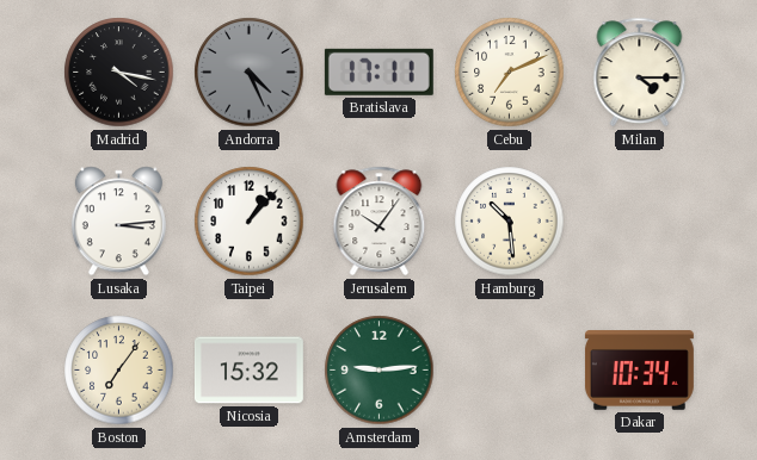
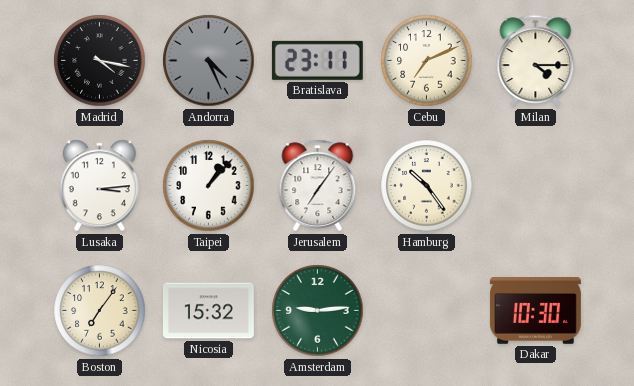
Bratislava: 17:11 -> 23:11
Jerusalem: 10:06 -> 7:06
Hamburg: 10:29 -> 10:24
Dakar: 10:34 -> 10:30
